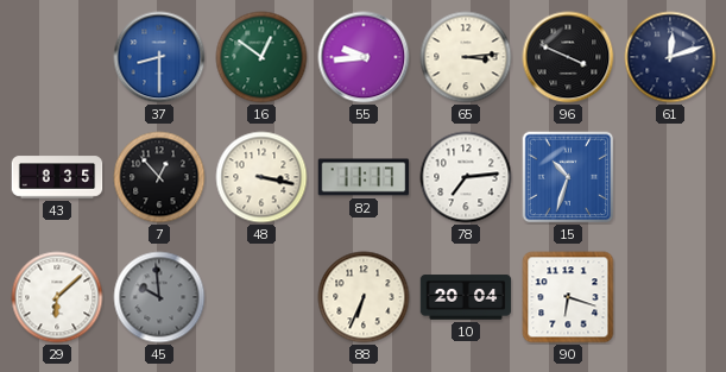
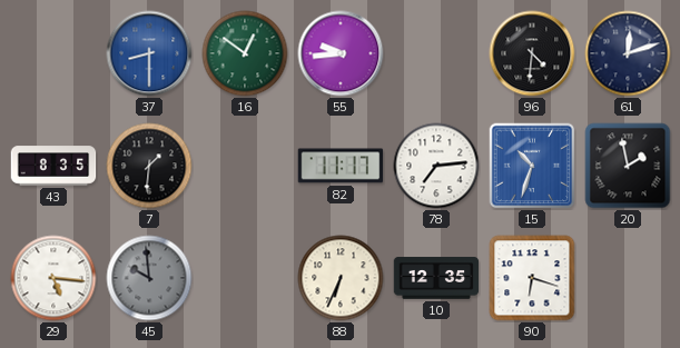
65: 3:14 -> none
96: 3:49 -> 4:31
7: 12:53 -> 1:31
48: 3:17 -> none
20: none -> 1:58
29: 6:08 -> 5:16
10: 20:04 -> 12:35
